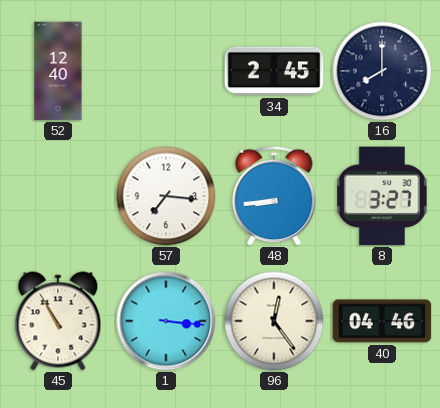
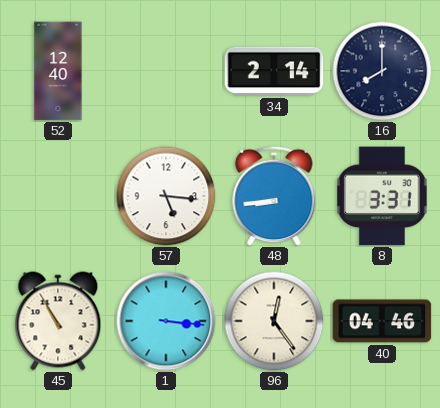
34: 2:45 -> 2:14
57: 7:16 -> 5:16
8: 3:27 -> 3:31
